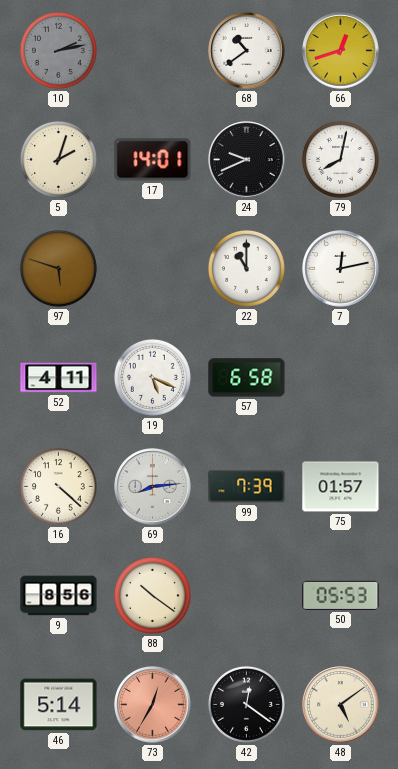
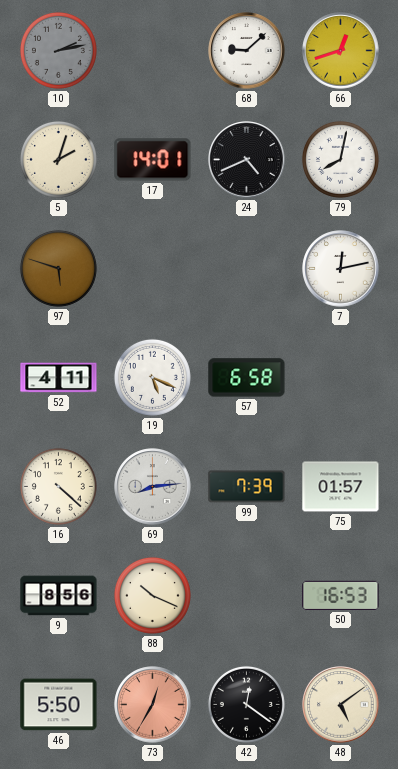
68: 10:39 -> 9:08
24: 9:41 -> 4:41
22: 11:00 -> none
88: 10:21 -> 10:19
50: 05:53 -> 16:53
46: 5:14 -> 5:50
